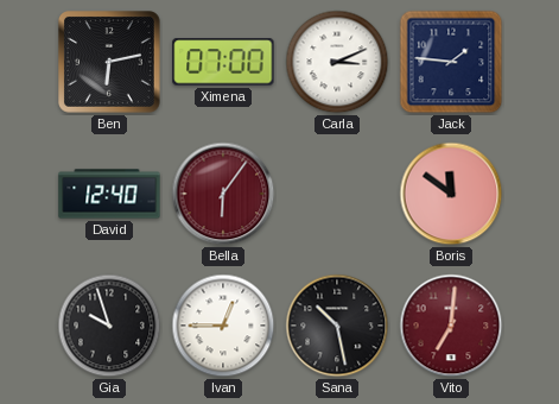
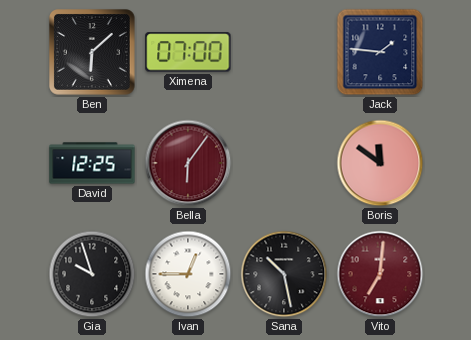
Ben: 6:13 -> 6:08
Carla: 3:11 -> none
David: 12:40 -> 12:25
